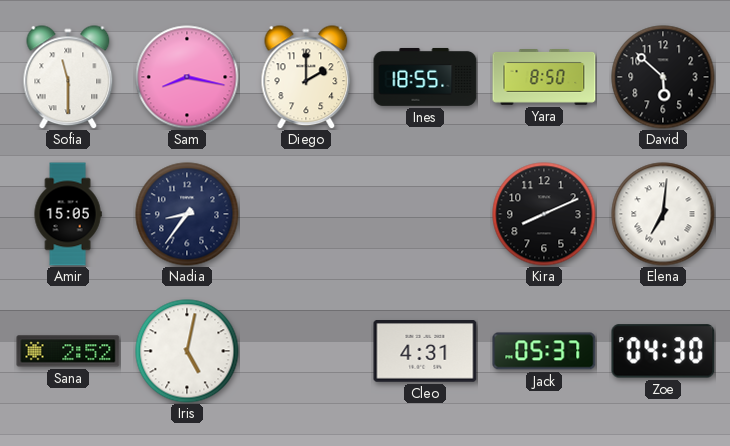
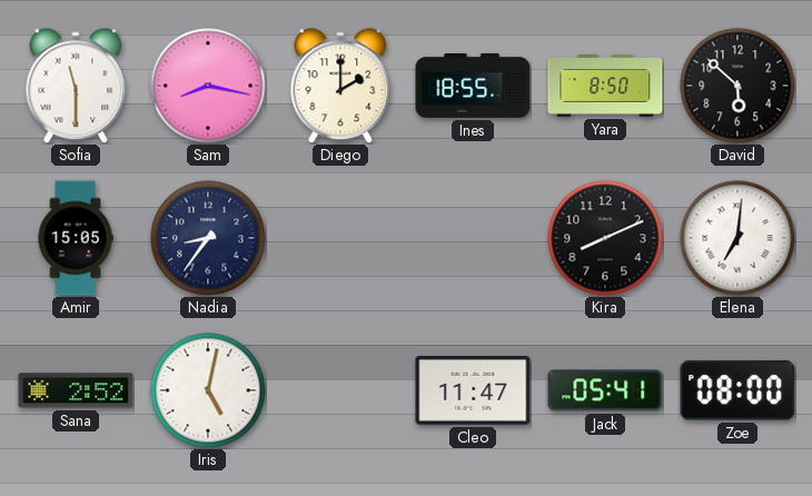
Cleo: 4:31 -> 11:47
Jack: 05:37 -> 05:41
Zoe: 04:30 -> 08:00
